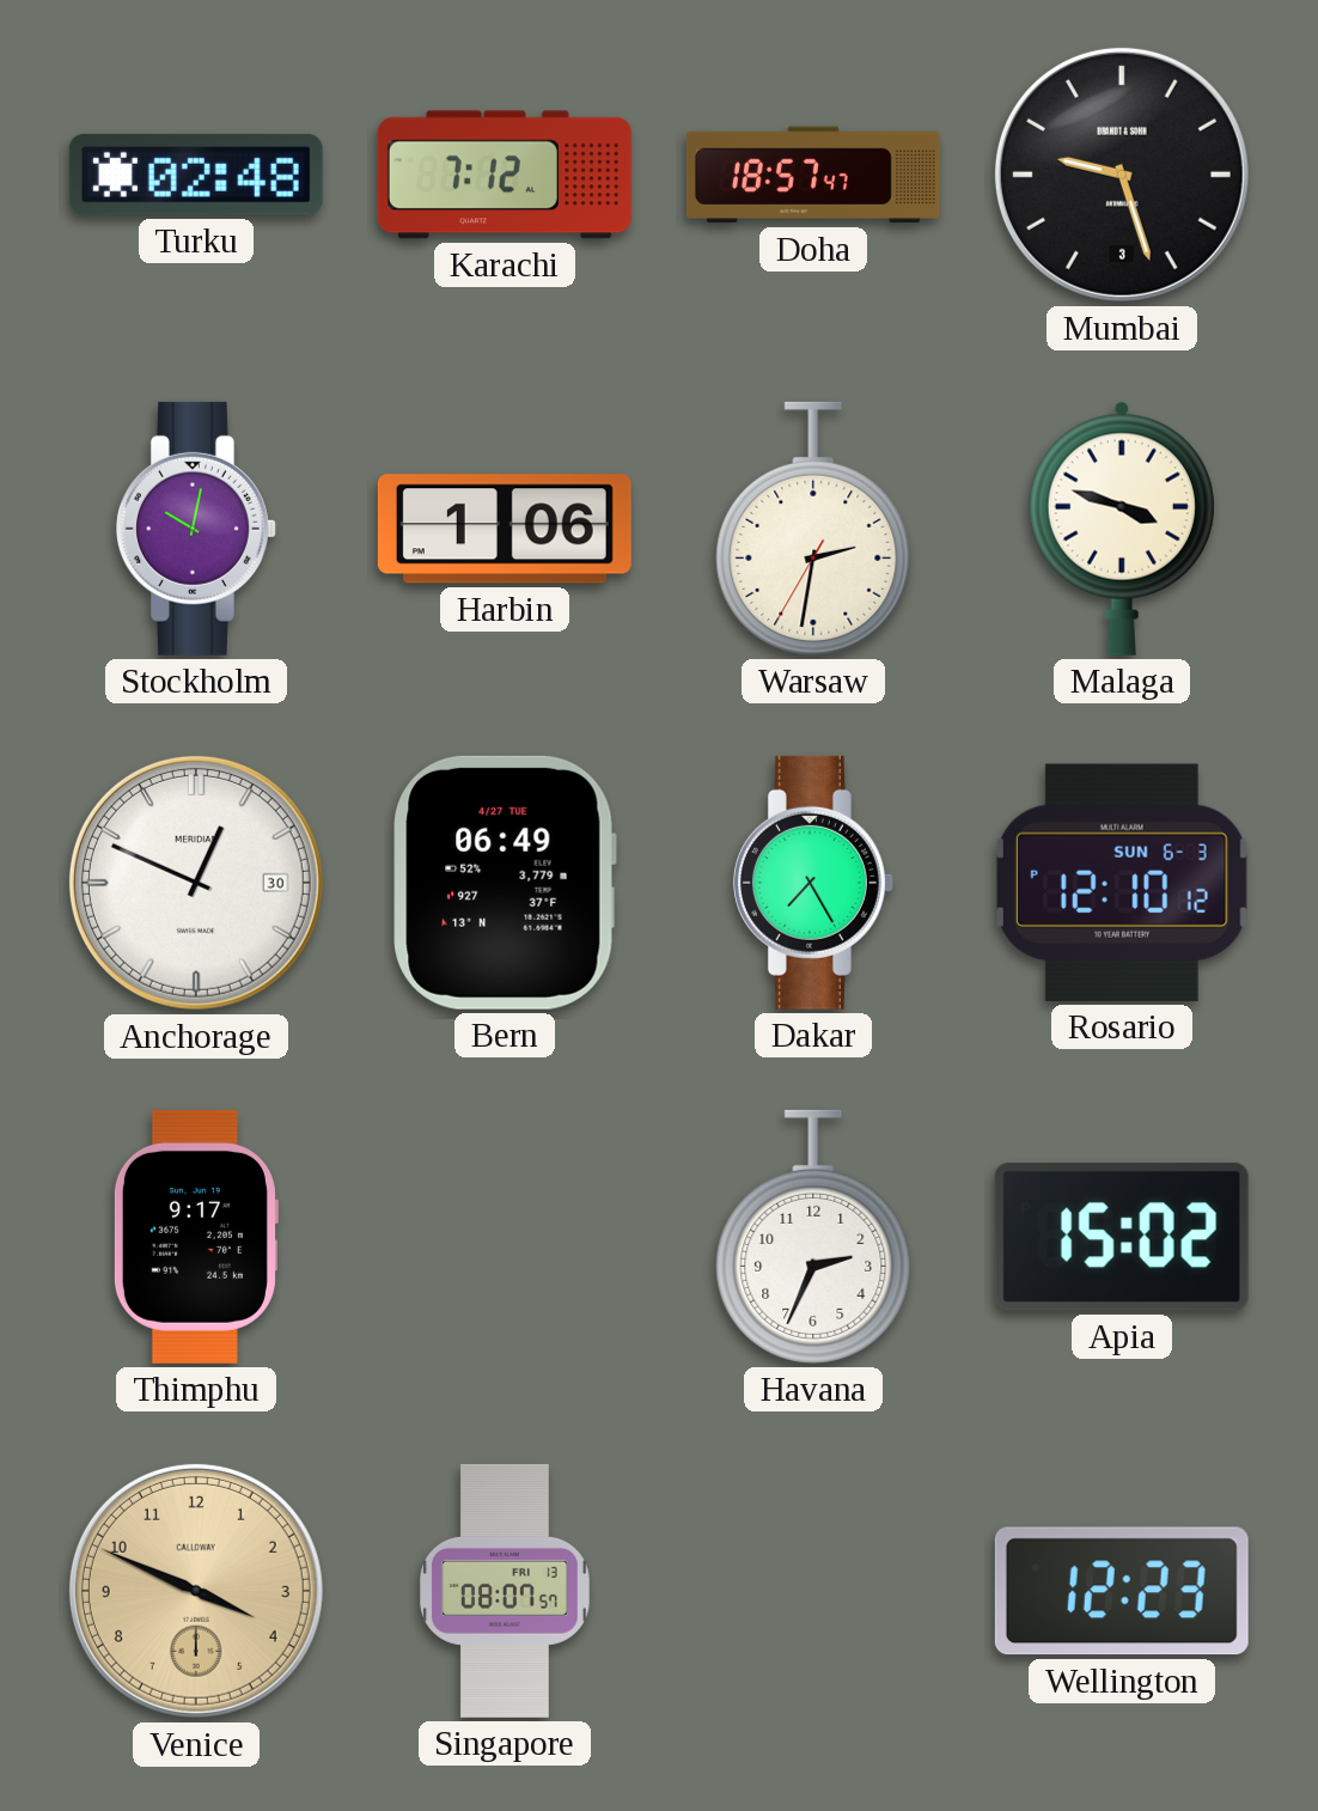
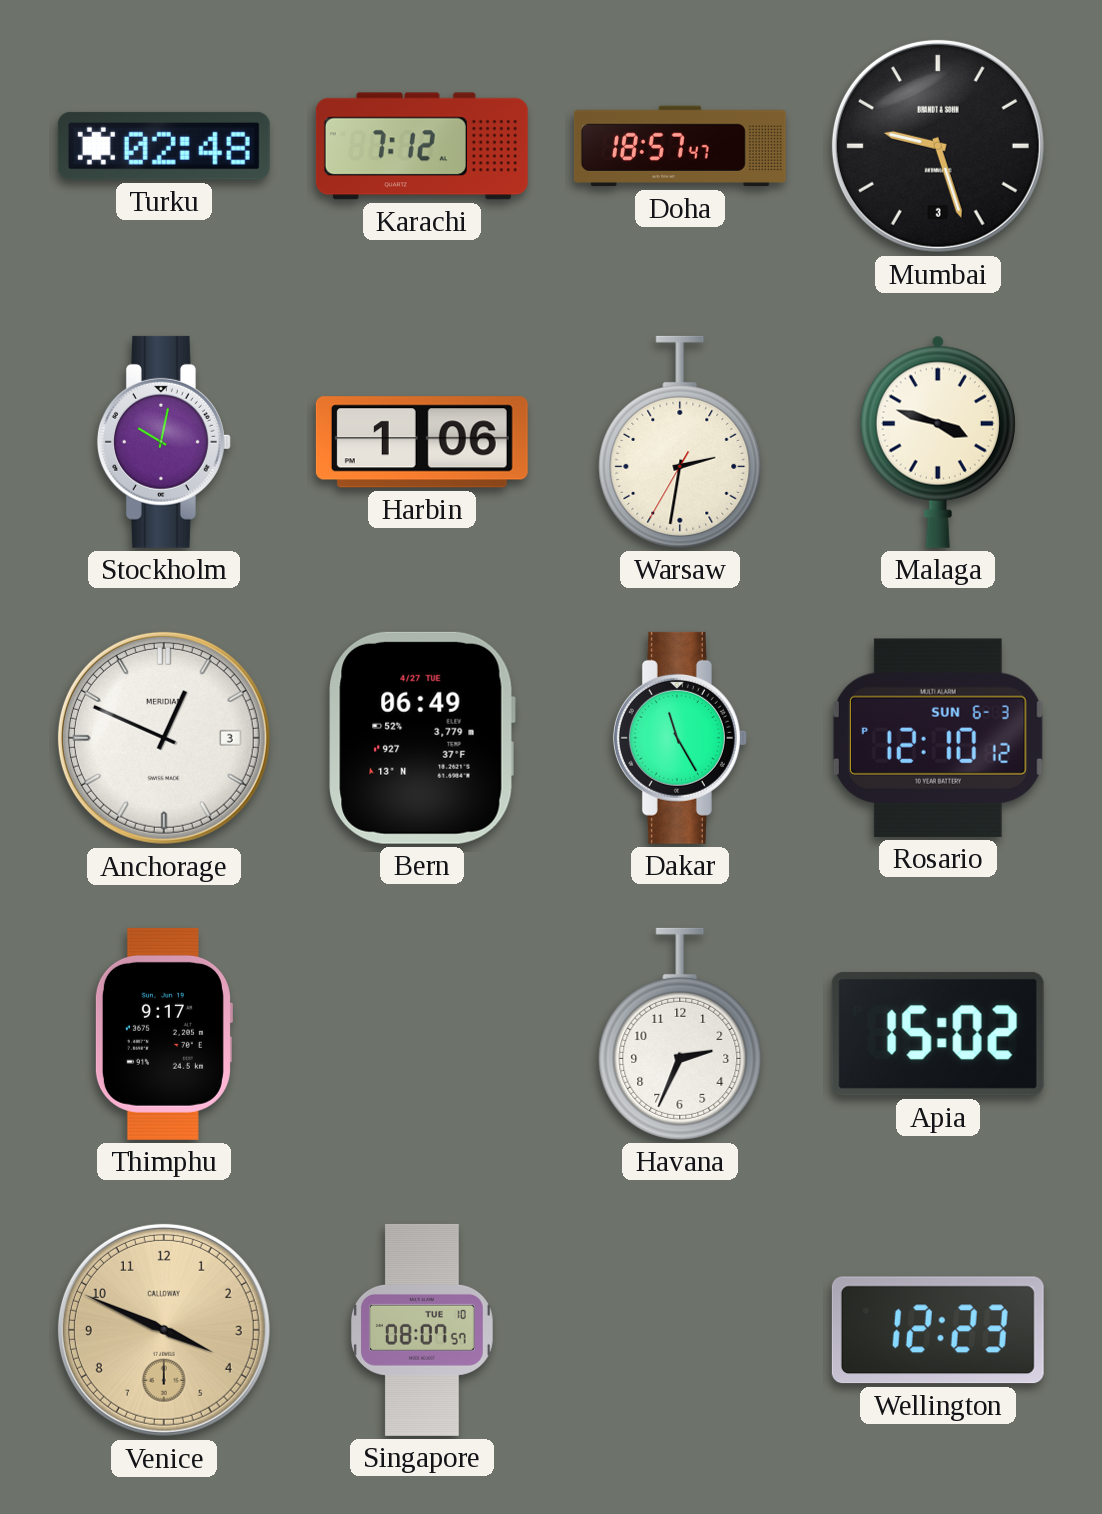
Anchorage date: 30 -> 3
Dakar: 7:25 -> 11:25
Singapore date: FRI 13 -> TUE 10
